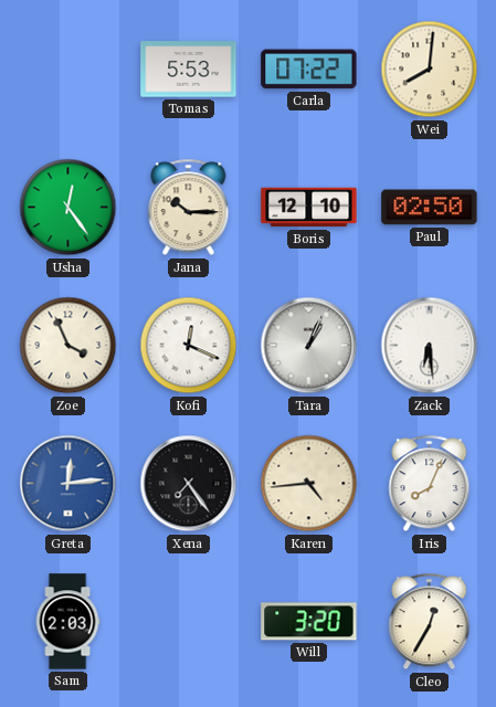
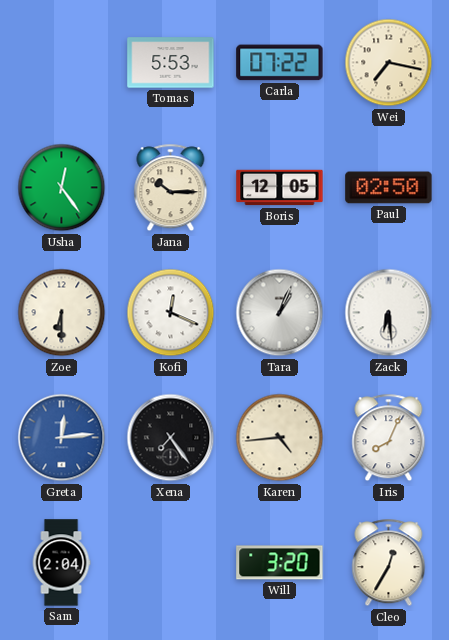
Wei: 8:01 -> 7:17
Boris: 12:10 -> 12:05
Zoe: 3:56 -> 6:30
Sam: 2:03 -> 2:04
